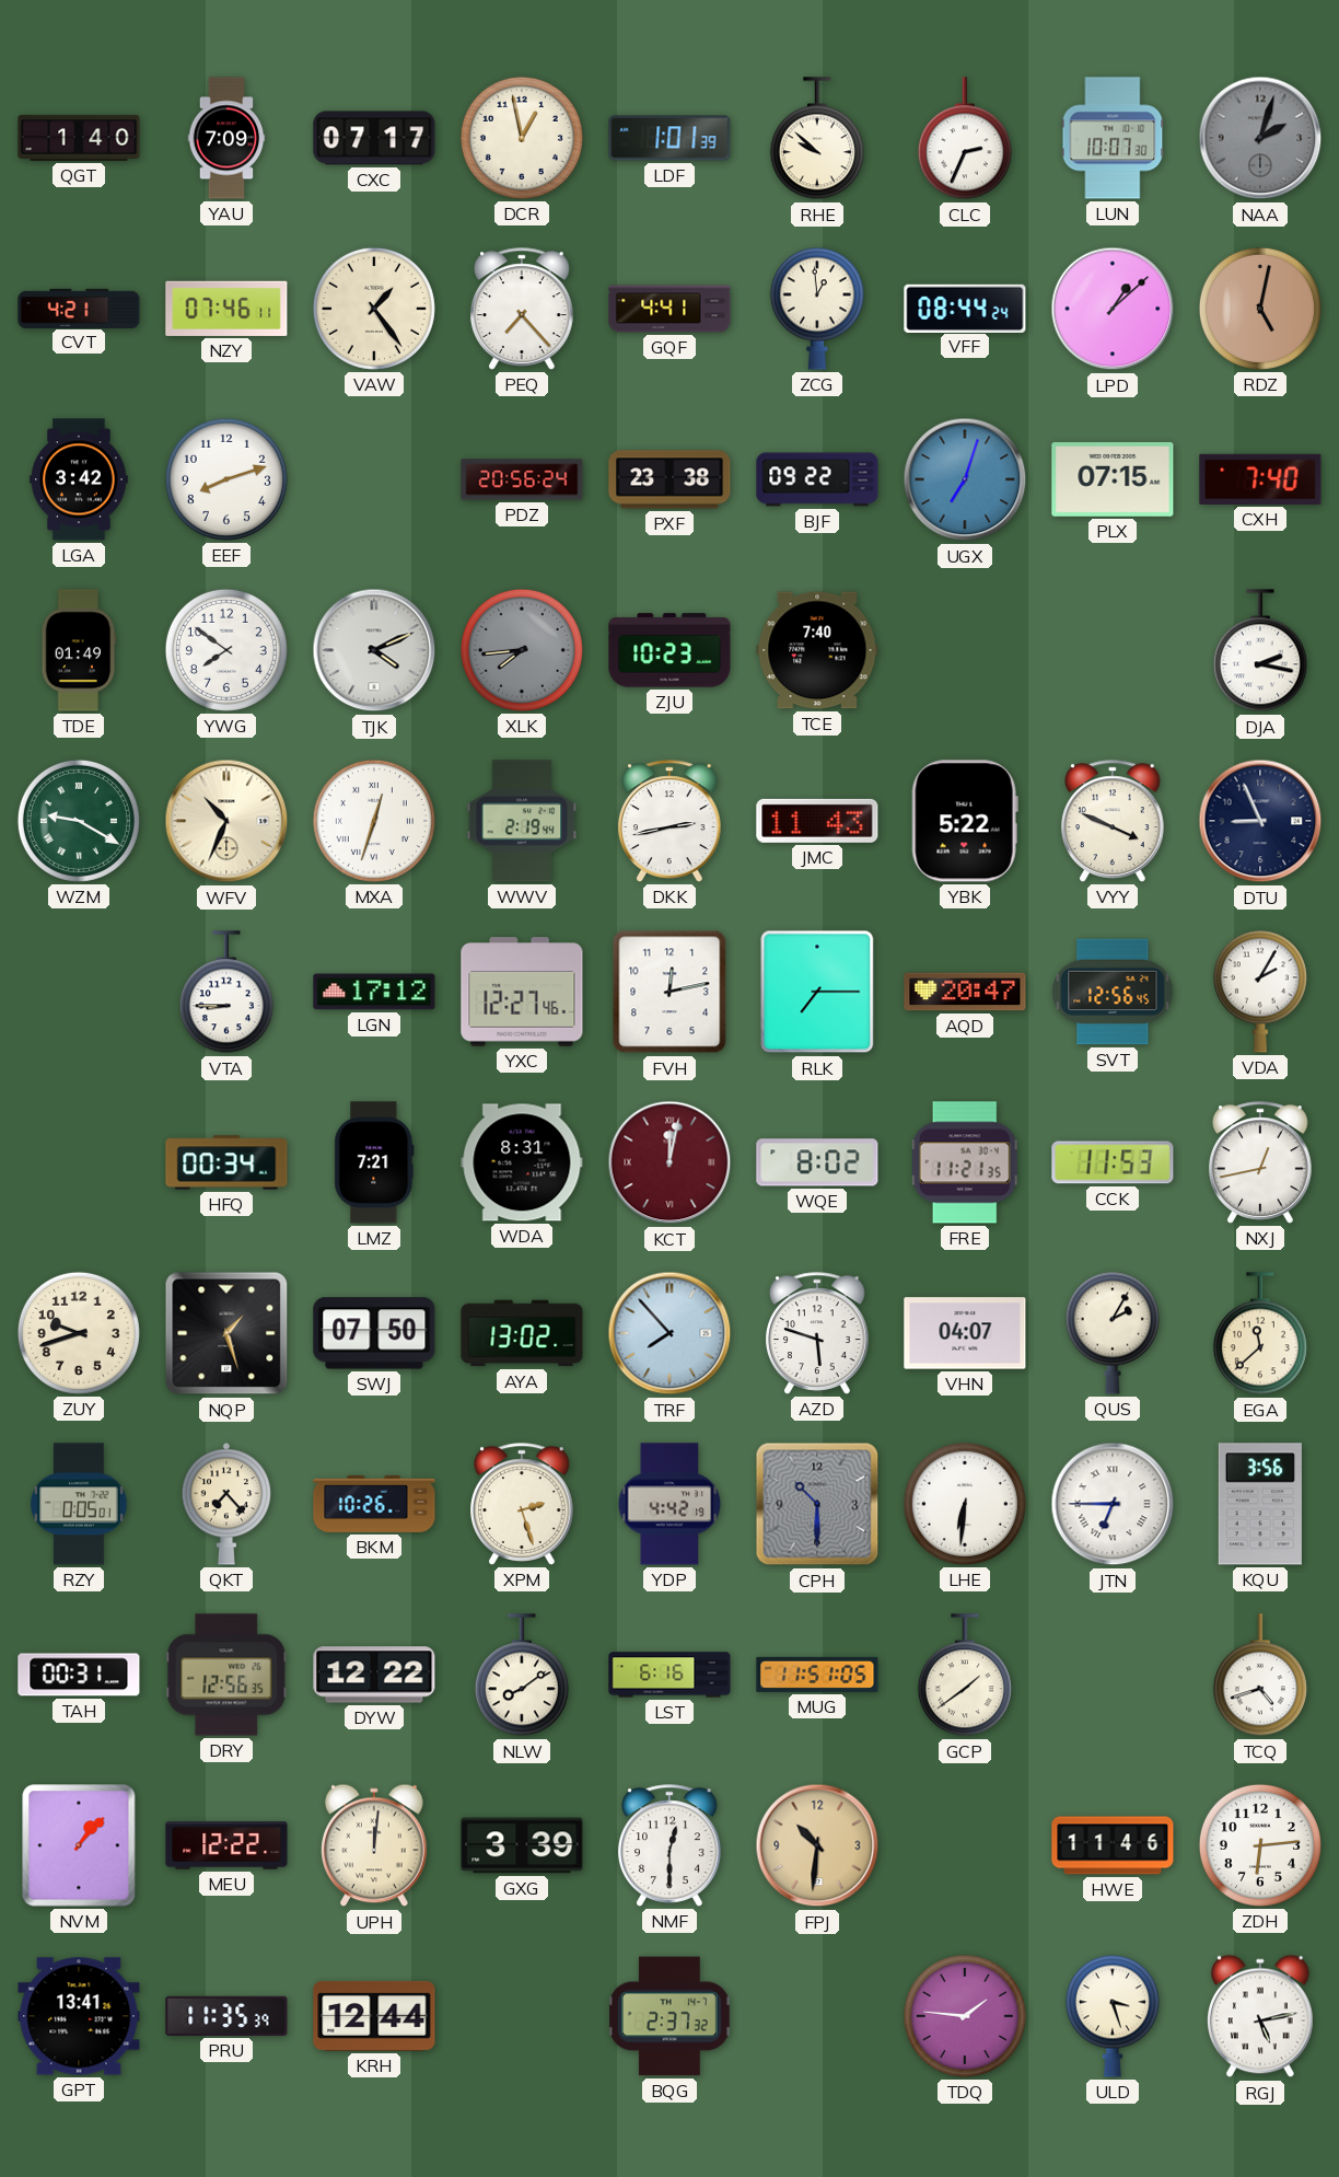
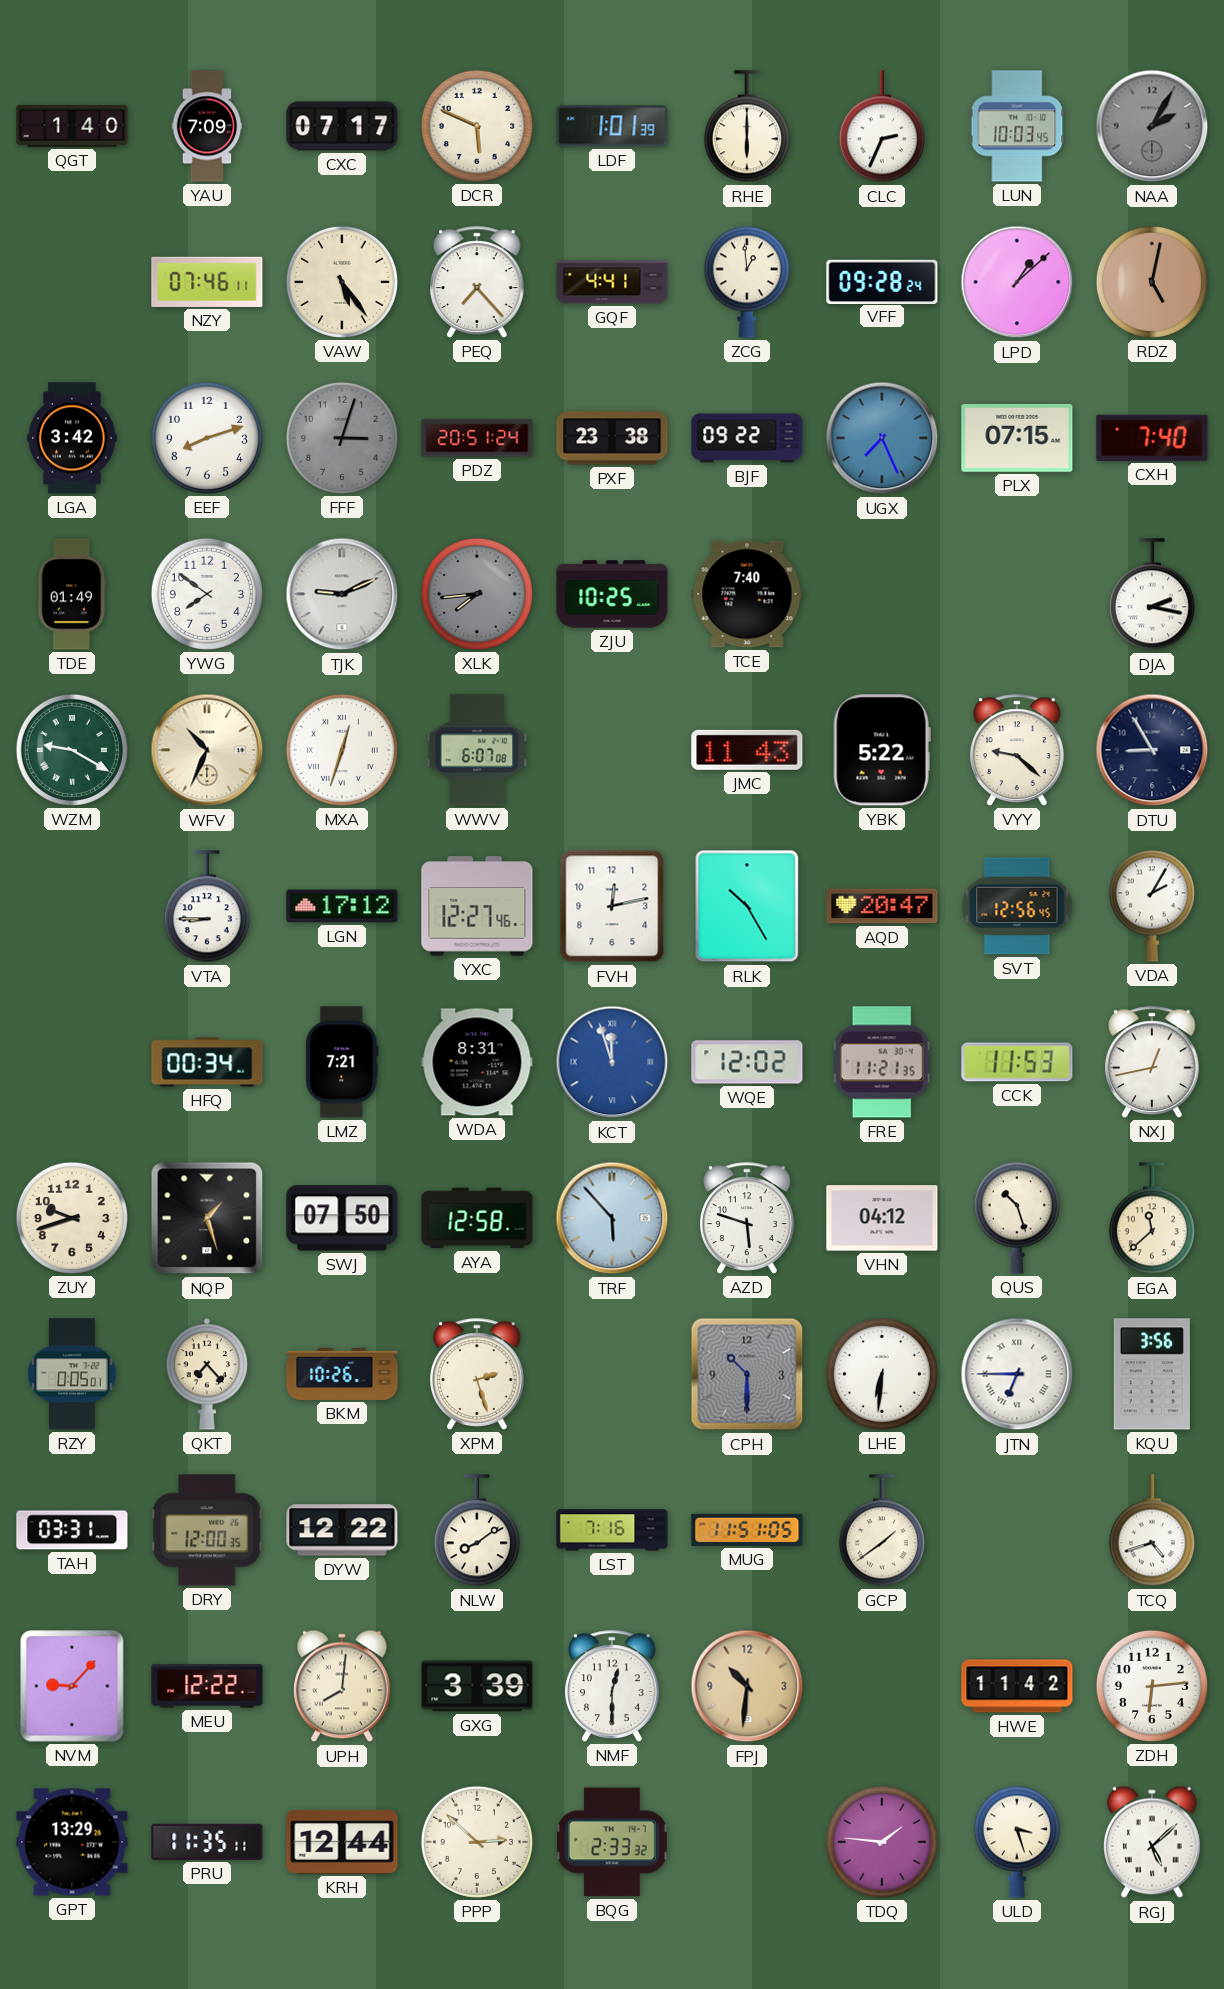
DCR: 12:58 -> 5:49
RHE: 9:52 -> 6:00
LUN: 10:07 -> 10:03
NAA: 2:03 -> 2:05
CVT: 4:21 -> none
VAW: 1:24 -> 5:24
VFF: 08:44 -> 09:28
FFF: none -> 3:03
PDZ: 20:56 -> 20:51
UGX: 7:03 -> 7:26
TJK: 4:11 -> 9:11
ZJU: 10:23 -> 10:25
WWV: 2:19 -> 6:07
DKK: 2:43 -> none
VYY: 3:49 -> 9:22
DTU: 8:56 -> 8:55
RLK: 7:15 -> 10:25
KCT: 12:02 -> 11:57
KCT dial: burgundy -> blue
WQE: 8:02 -> 12:02
AYA: 13:02 -> 12:58
TRF: 7:53 -> 5:53
VHN: 04:07 -> 04:12
QUS: 2:05 -> 10:27
YDP: 4:42 -> none
TAH: 00:31 -> 03:31
DRY: 12:56 -> 12:00
LST: 6:16 -> 7:16
NVM: 1:07 -> 9:07
UPH: 12:01 -> 8:01
HWE: 11:46 -> 11:42
GPT: 13:41 -> 13:29
PRU: 11:35:39 -> 11:35:11
PPP: none -> 2:52
BQG: 2:37 -> 2:33
RGJ: 5:13 -> 5:08
